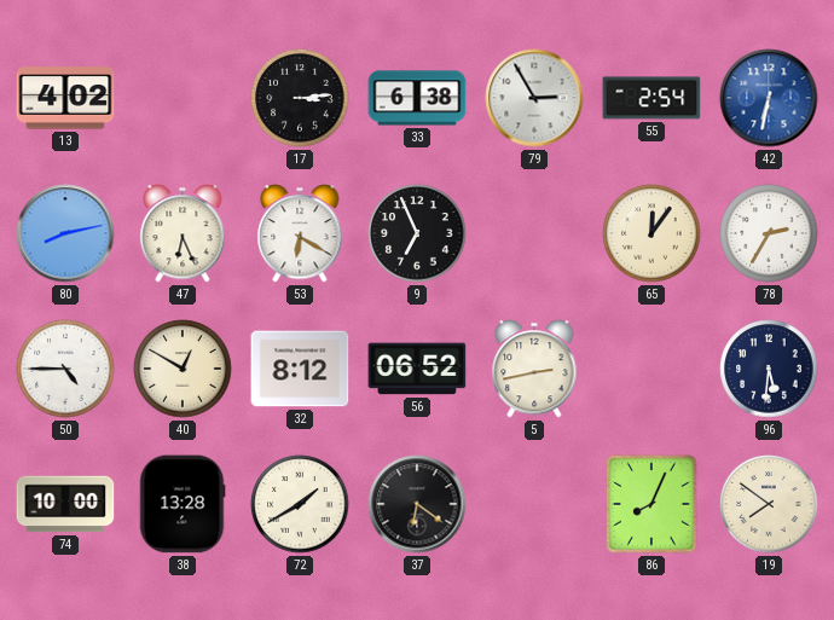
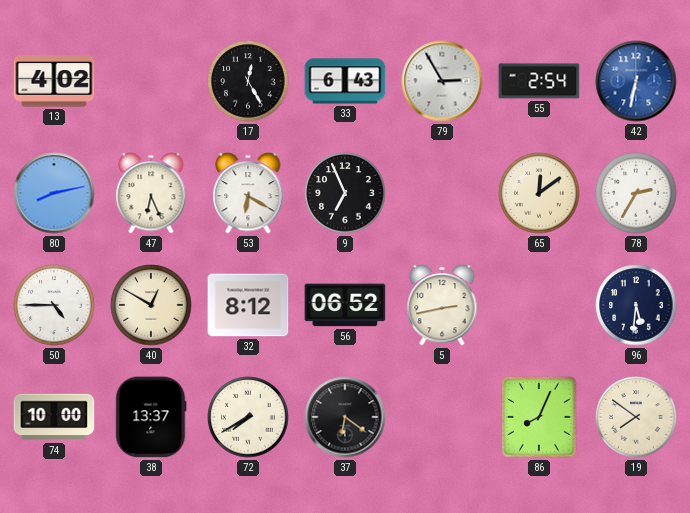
17: 3:14 -> 12:25
33: 6:38 -> 6:43
65: 12:06 -> 12:09
38: 13:28 -> 13:37
72: 1:40 -> 7:40
